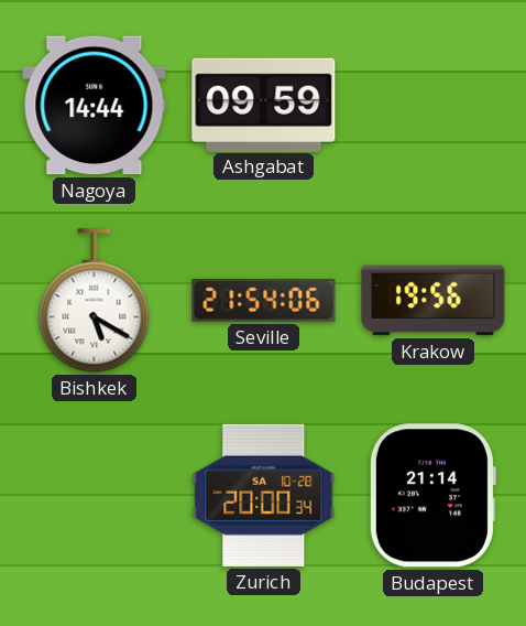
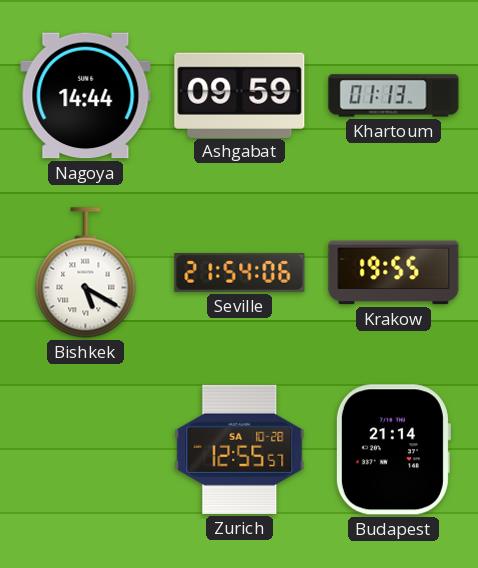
Khartoum: none -> 01:13
Krakow: 19:56 -> 19:55
Zurich: 20:00 -> 12:55
